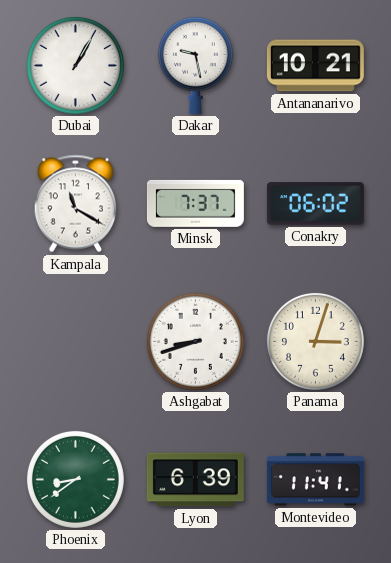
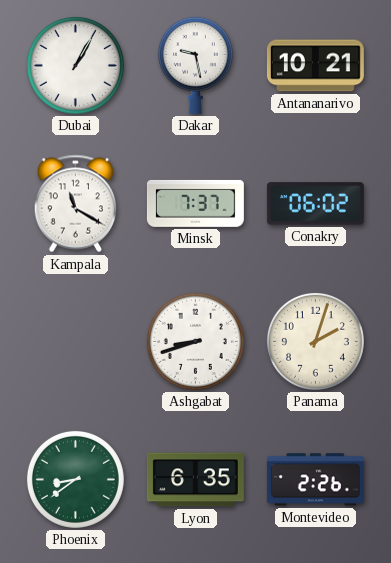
Panama: 3:03 -> 2:03
Lyon: 6:39 -> 6:35
Montevideo: 11:41 -> 2:26
